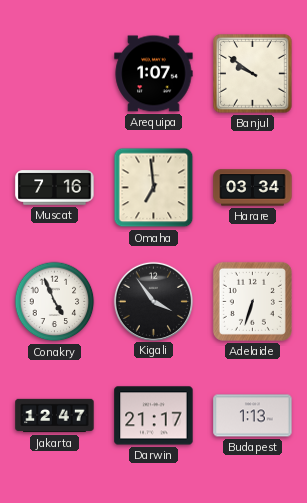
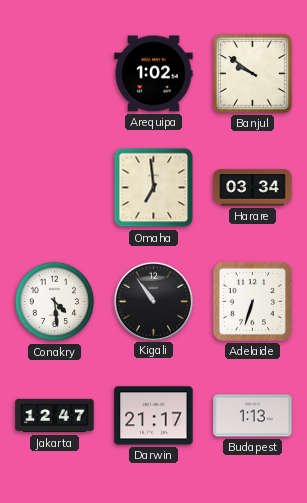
Arequipa: 1:07 -> 1:02
Muscat: 7:16 -> none
Conakry: 4:56 -> 4:29
Kigali: 3:54 -> 10:54
